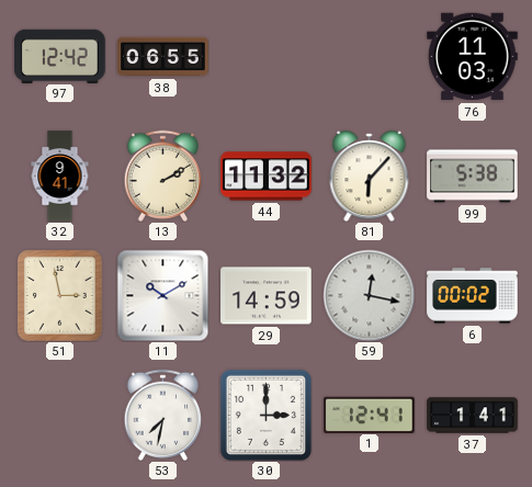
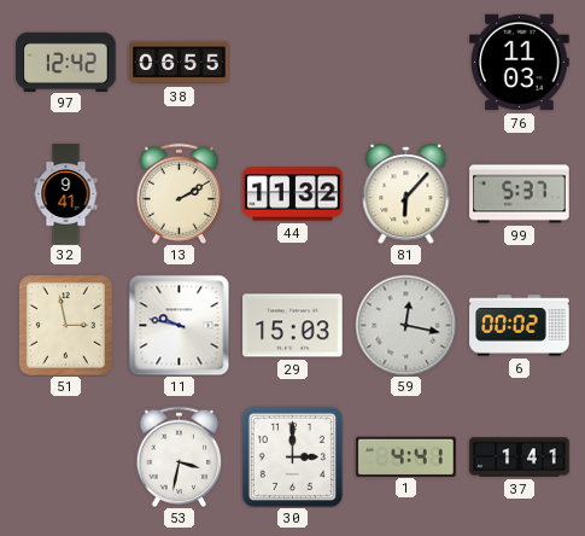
99: 5:38 -> 5:37
11: 10:10 -> 9:47
29: 14:59 -> 15:03
53: 7:32 -> 3:32
1: 12:41 -> 4:41
